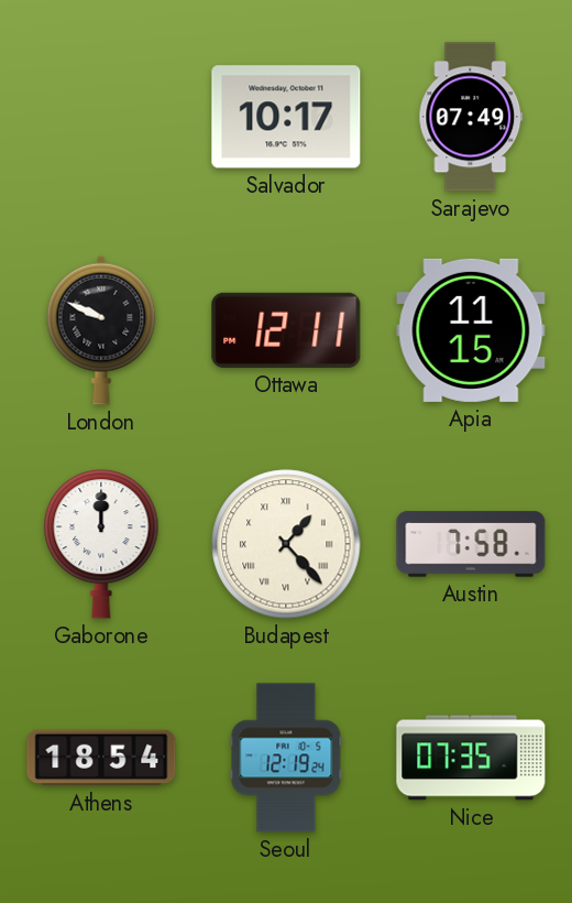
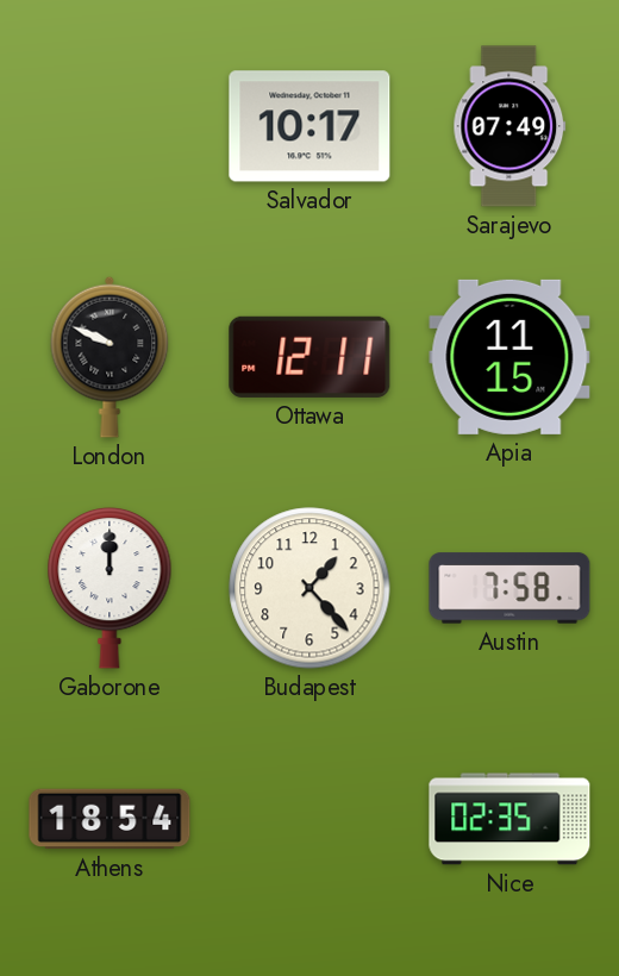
Budapest numerals: Roman -> Arabic
Seoul: 12:19 -> none
Nice: 07:35 -> 02:35
